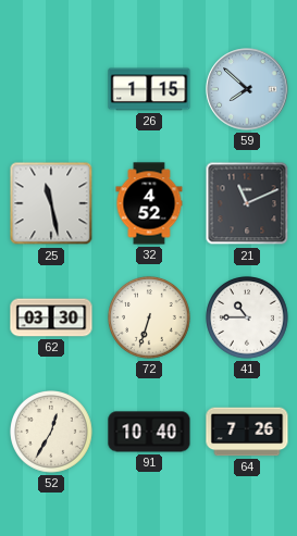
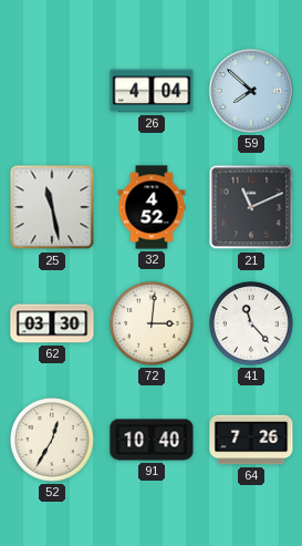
26: 1:15 -> 4:04
72: 6:33 -> 3:01
41: 10:45 -> 11:23
